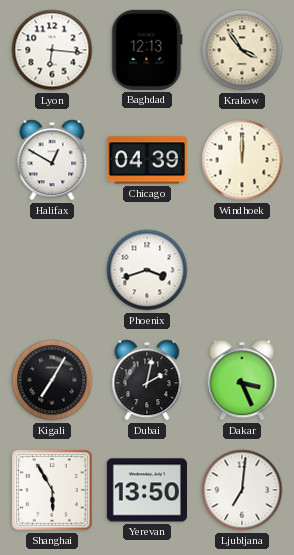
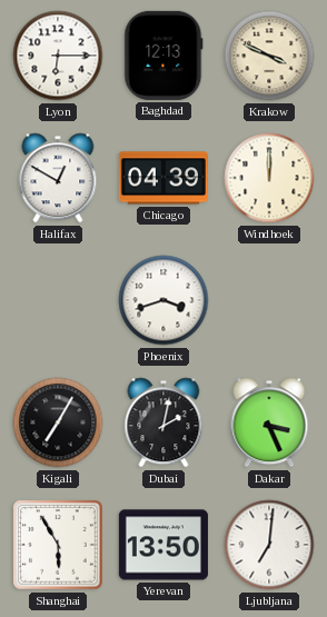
Lyon: 6:16 -> 6:15
Krakow: 3:54 -> 3:49
